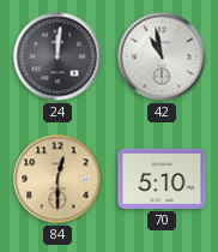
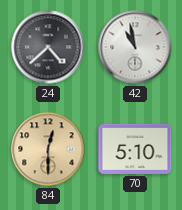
24: 12:01 -> 4:38
